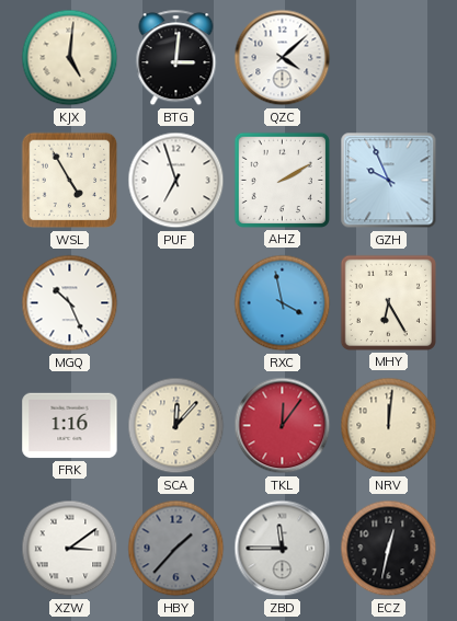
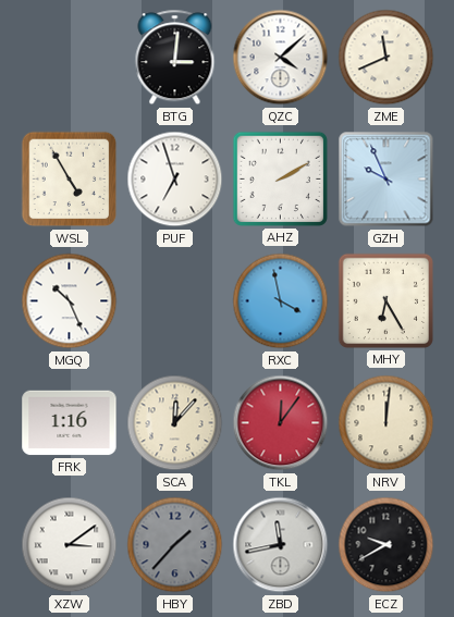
KJX: 5:01 -> none
ZME: none -> 11:41
ZBD: 11:45 -> 11:43
ECZ: 12:32 -> 9:40
